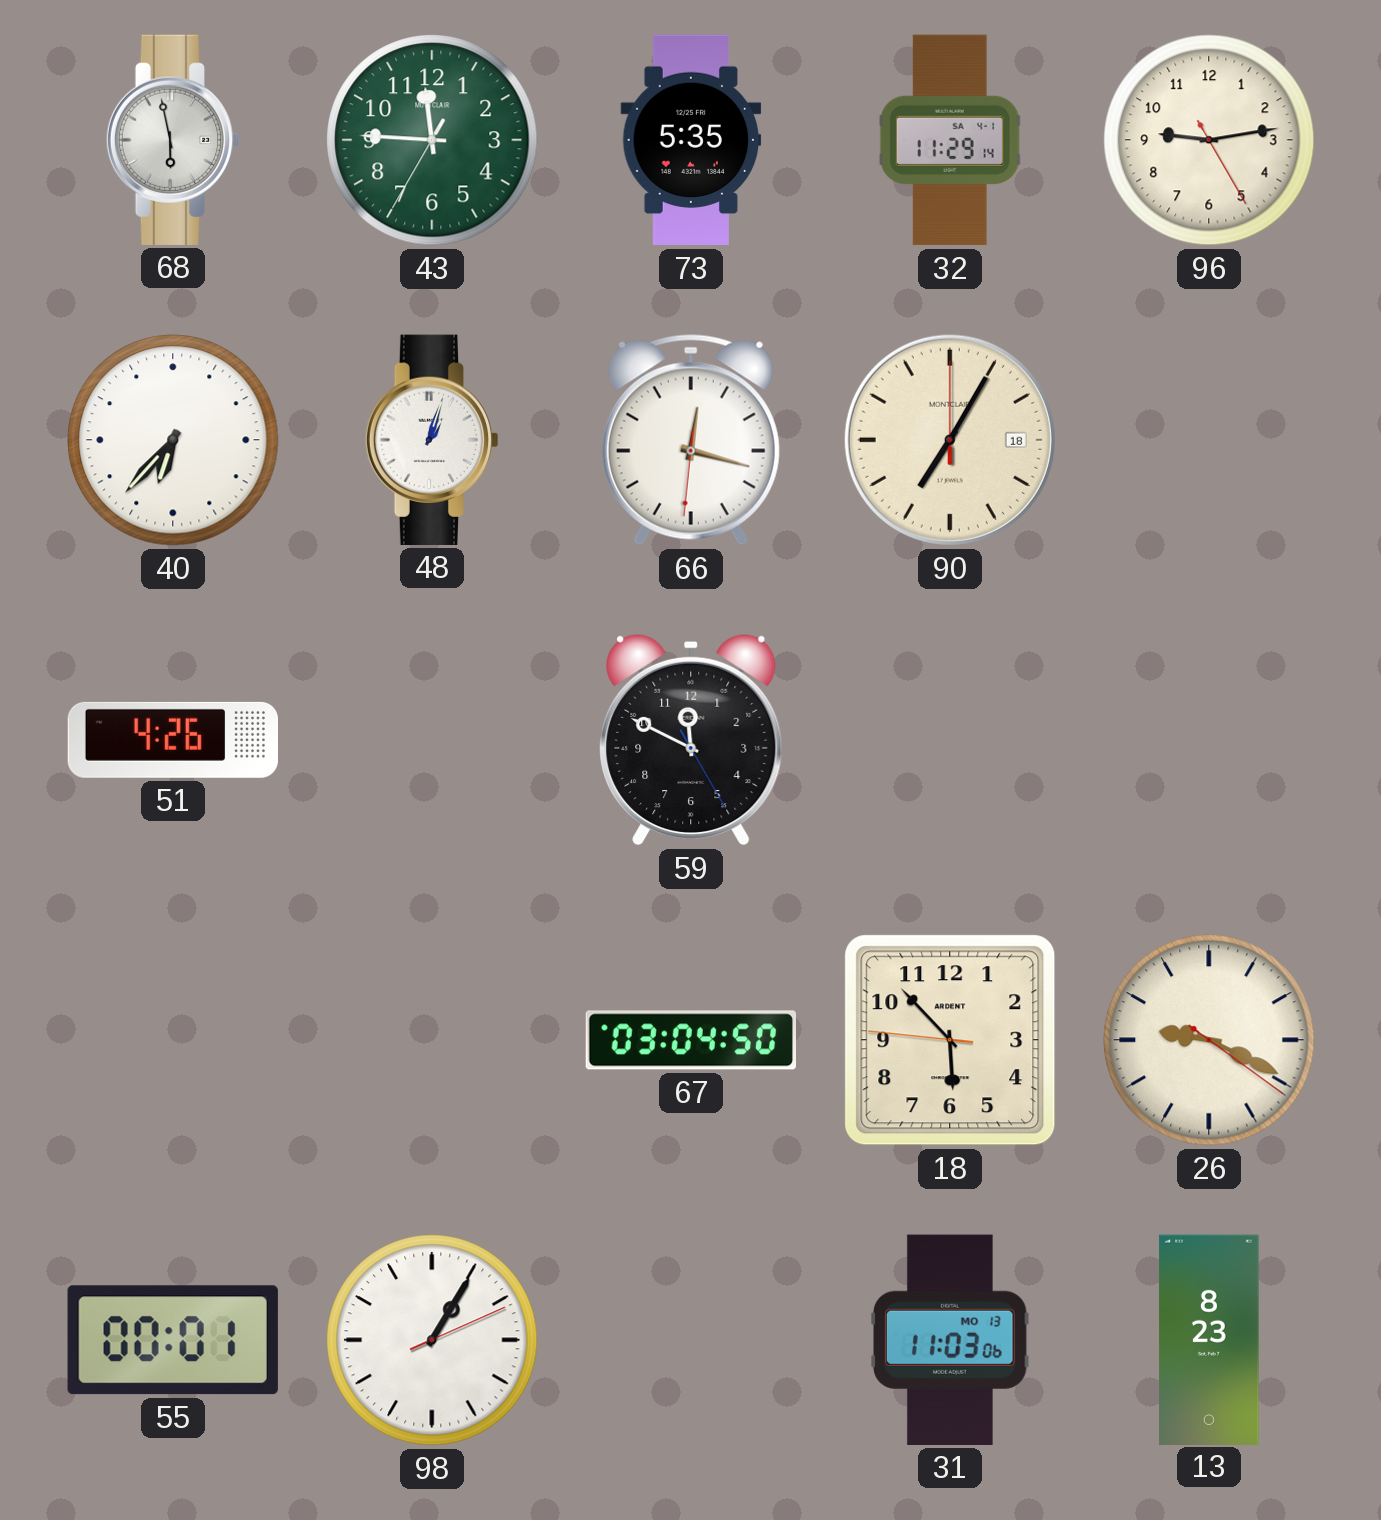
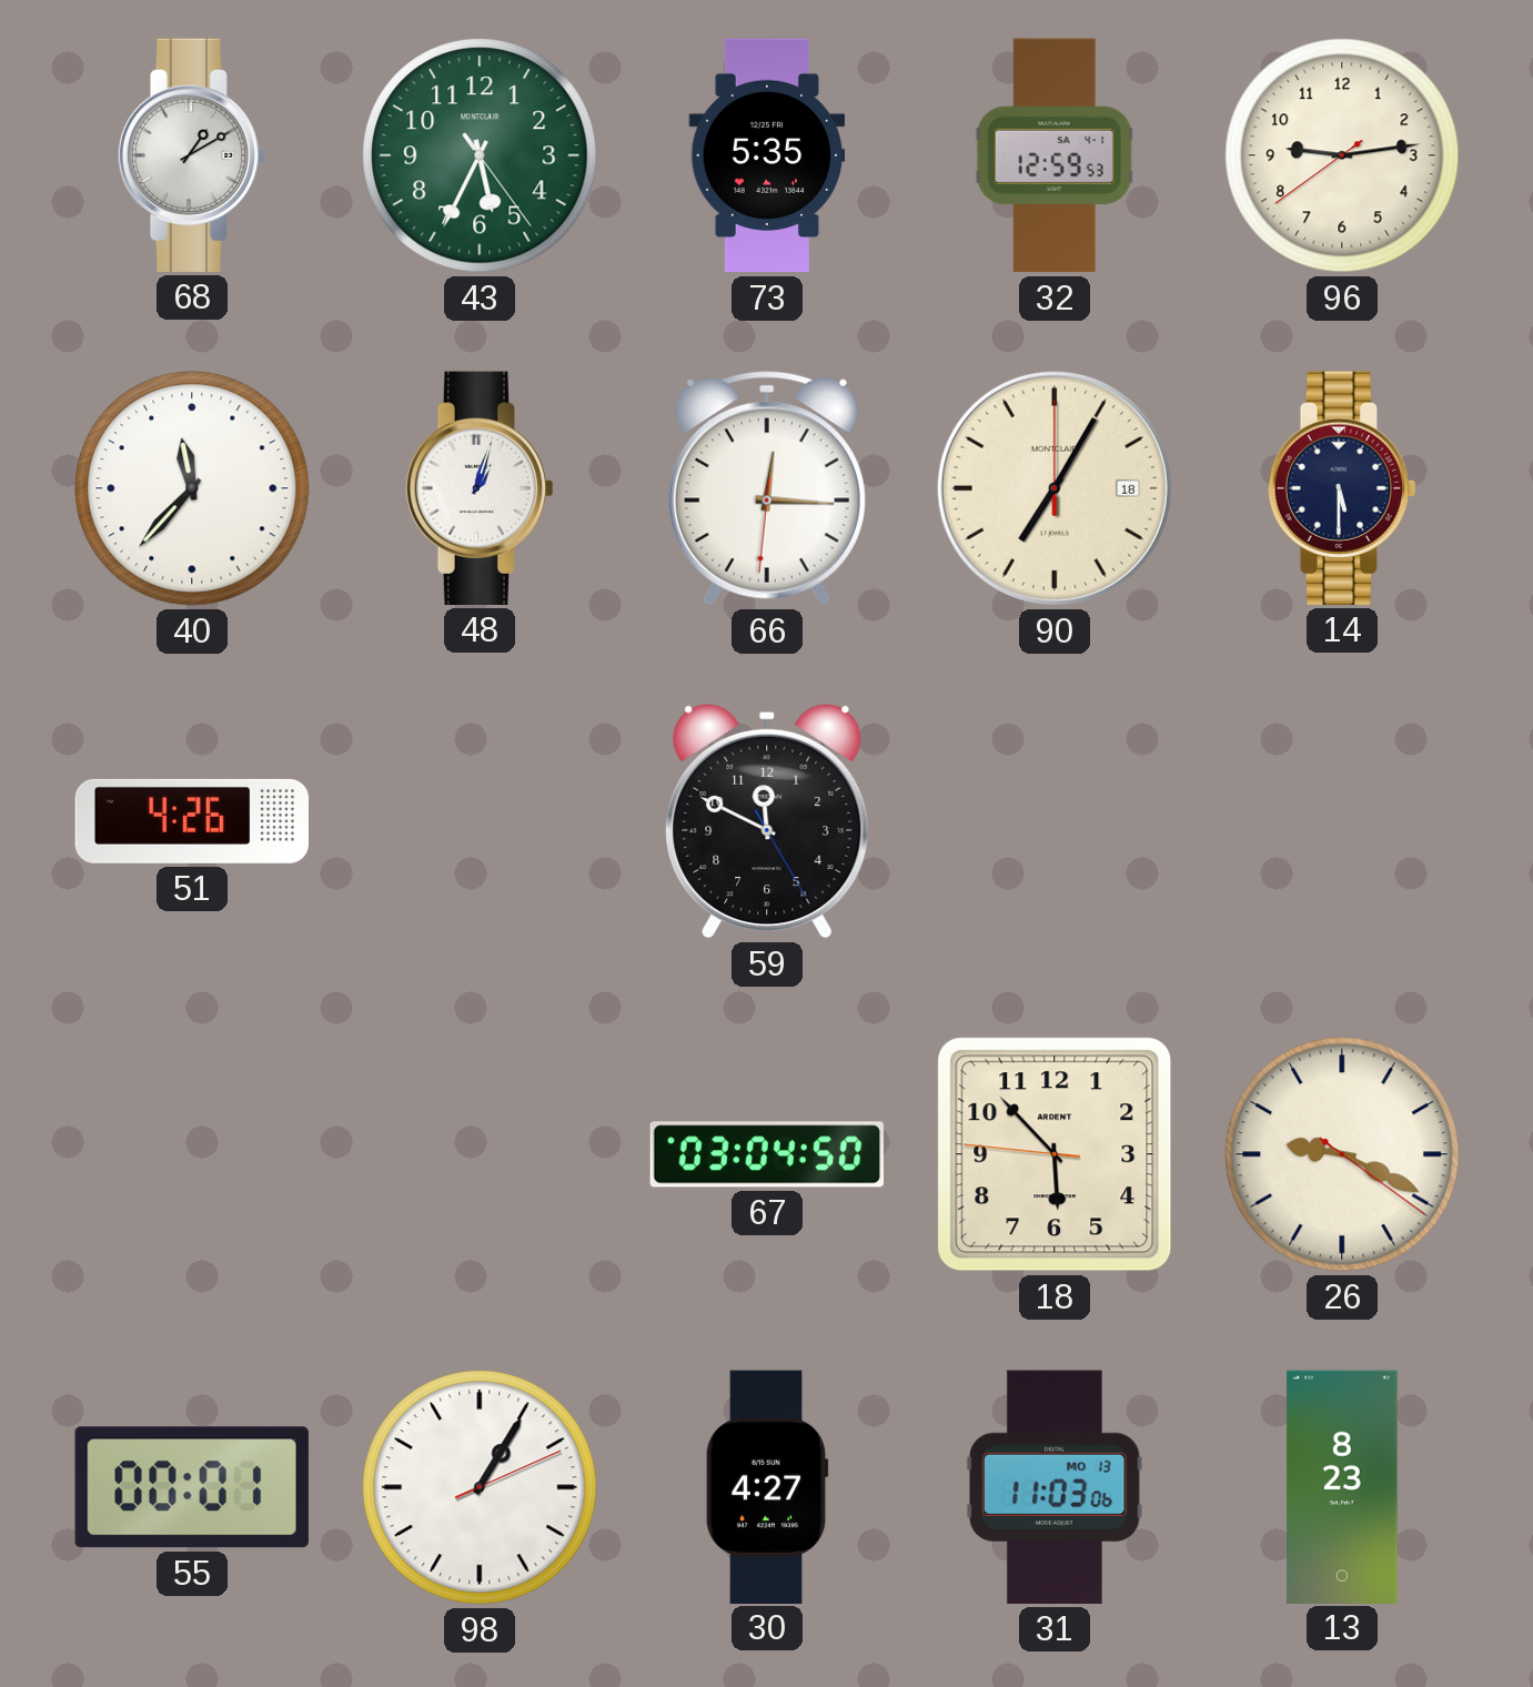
68: 5:58 -> 1:10
43: 11:45 -> 5:34
32: 11:29 -> 12:59
96: 9:13:25 -> 9:13:39
40: 6:37 -> 11:37
66: 12:17 -> 12:15
14: none -> 5:30
30: none -> 4:27
